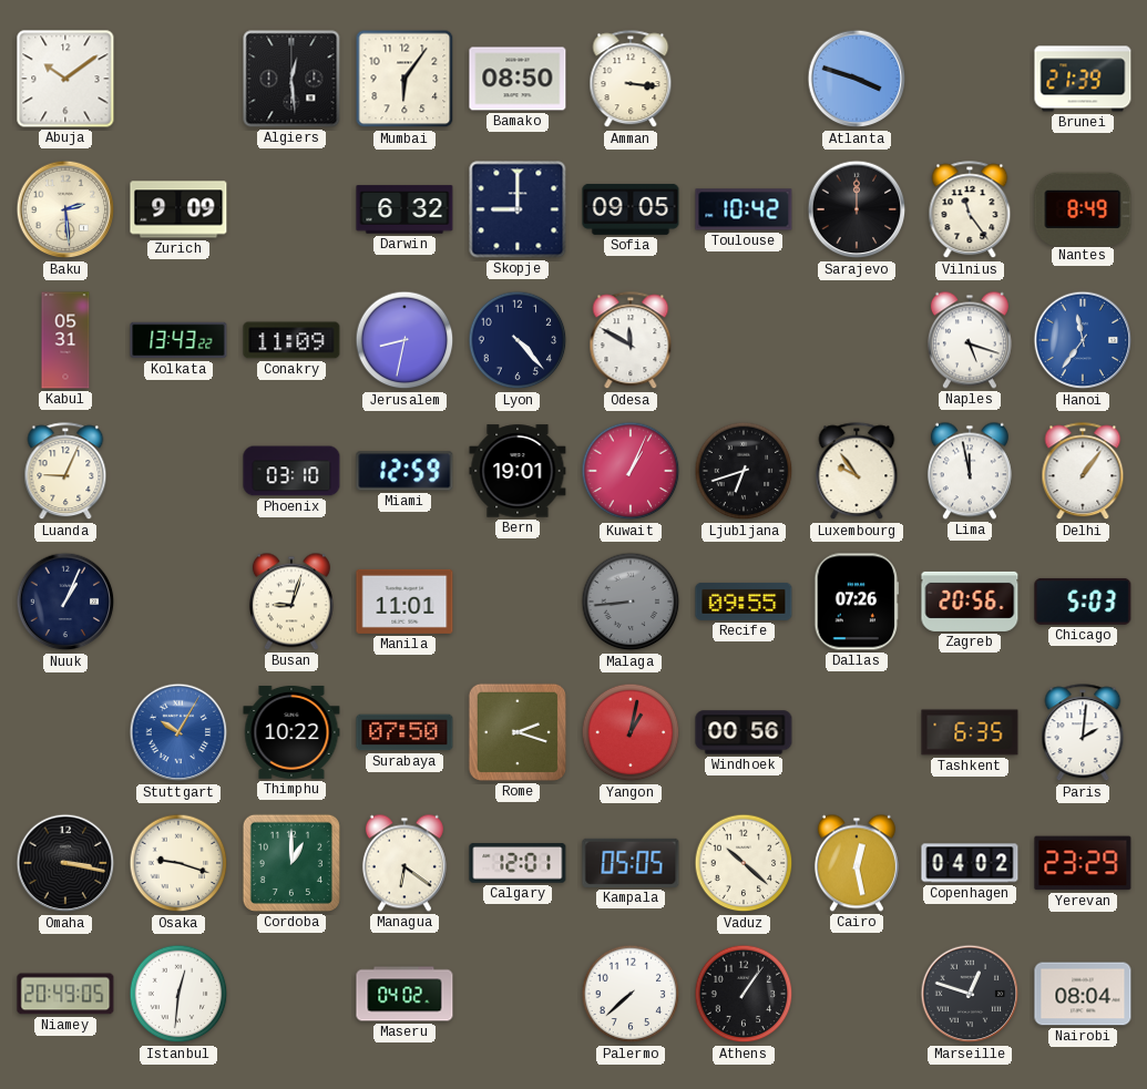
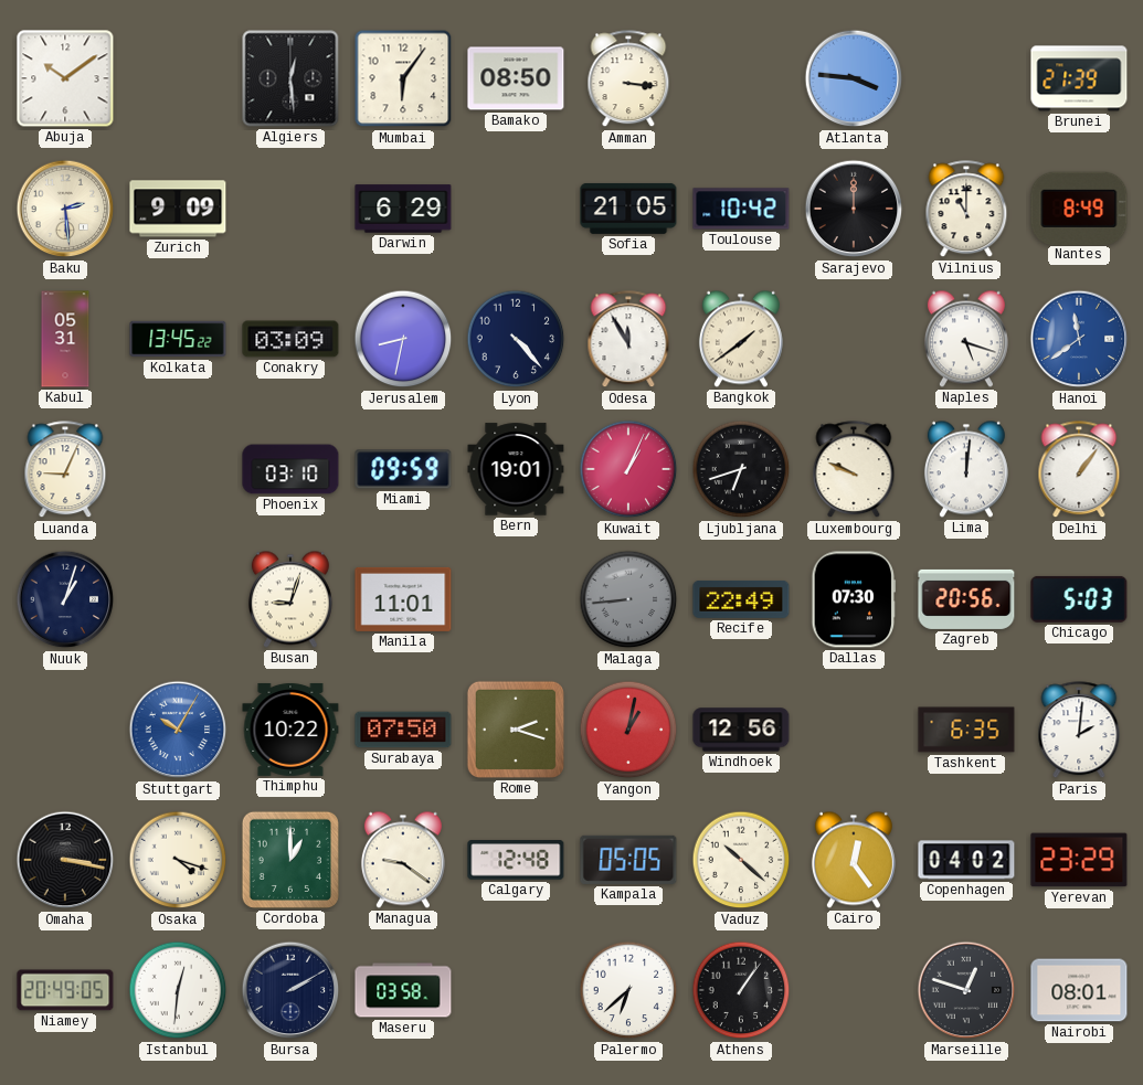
Atlanta: 3:48 -> 3:46
Darwin: 6:32 -> 6:29
Skopje: 9:00 -> none
Sofia: 09:05 -> 21:05
Vilnius: 11:24 -> 11:00
Kolkata: 13:43 -> 13:45
Conakry: 11:09 -> 03:09
Odesa: 11:50 -> 11:55
Bangkok: none -> 1:39
Hanoi: 11:36 -> 11:39
Miami: 12:59 -> 09:59
Luxembourg: 9:54 -> 9:49
Lima: 11:58 -> 12:01
Nuuk: 1:04 -> 1:03
Recife: 09:55 -> 22:49
Dallas: 07:26 -> 07:30
Windhoek: 00:56 -> 12:56
Osaka: 9:18 -> 4:18
Managua: 6:21 -> 9:21
Calgary: 12:01 -> 12:48
Cairo: 12:28 -> 12:24
Bursa: none -> 2:10
Maseru: 04:02 -> 03:58
Palermo: 7:38 -> 6:38
Nairobi: 08:04 -> 08:01
